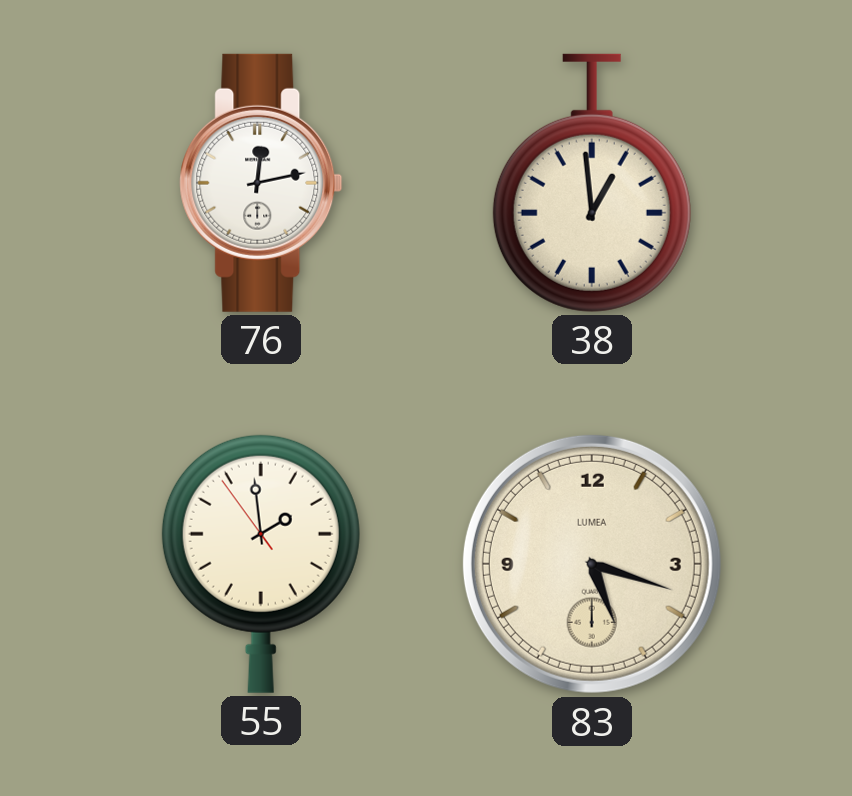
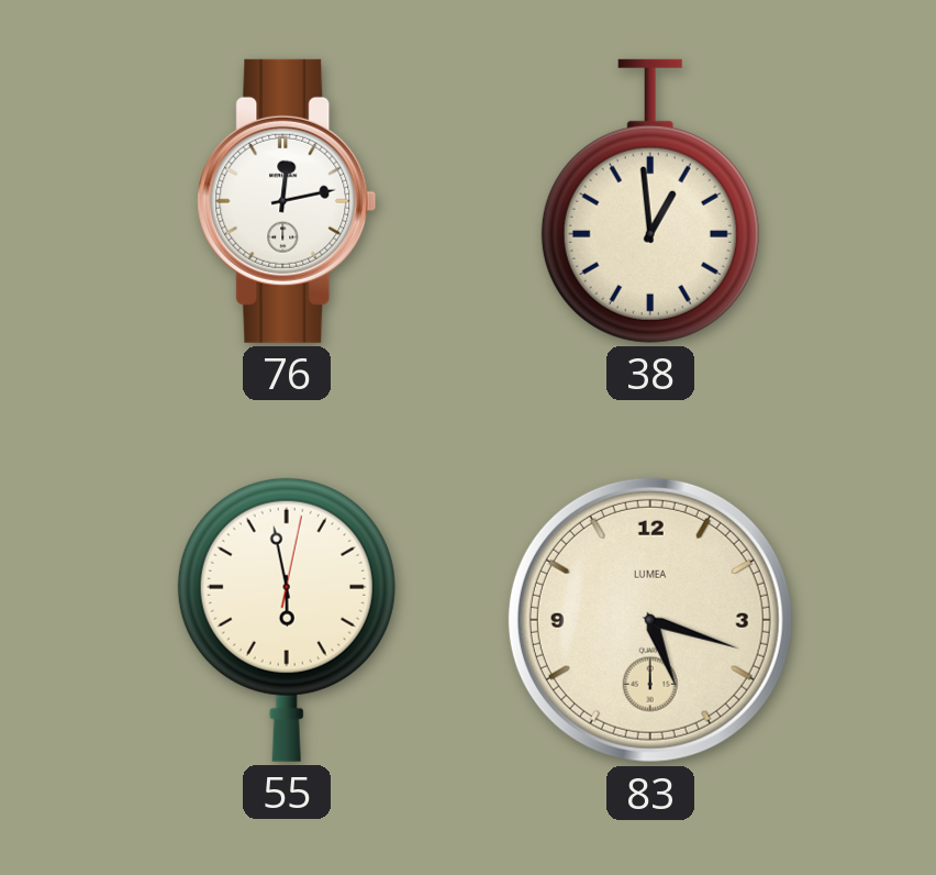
55: 1:58 -> 5:58
